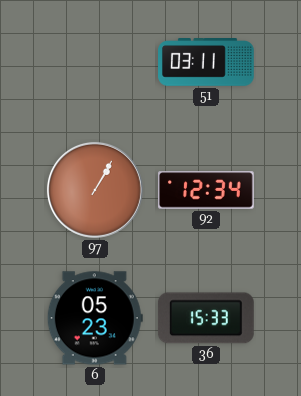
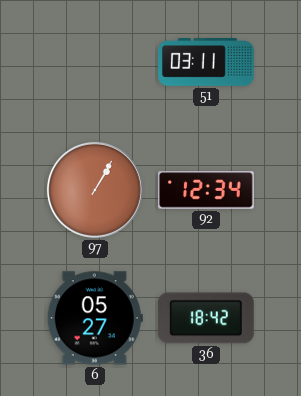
6: 05:23 -> 05:27
36: 15:33 -> 18:42
